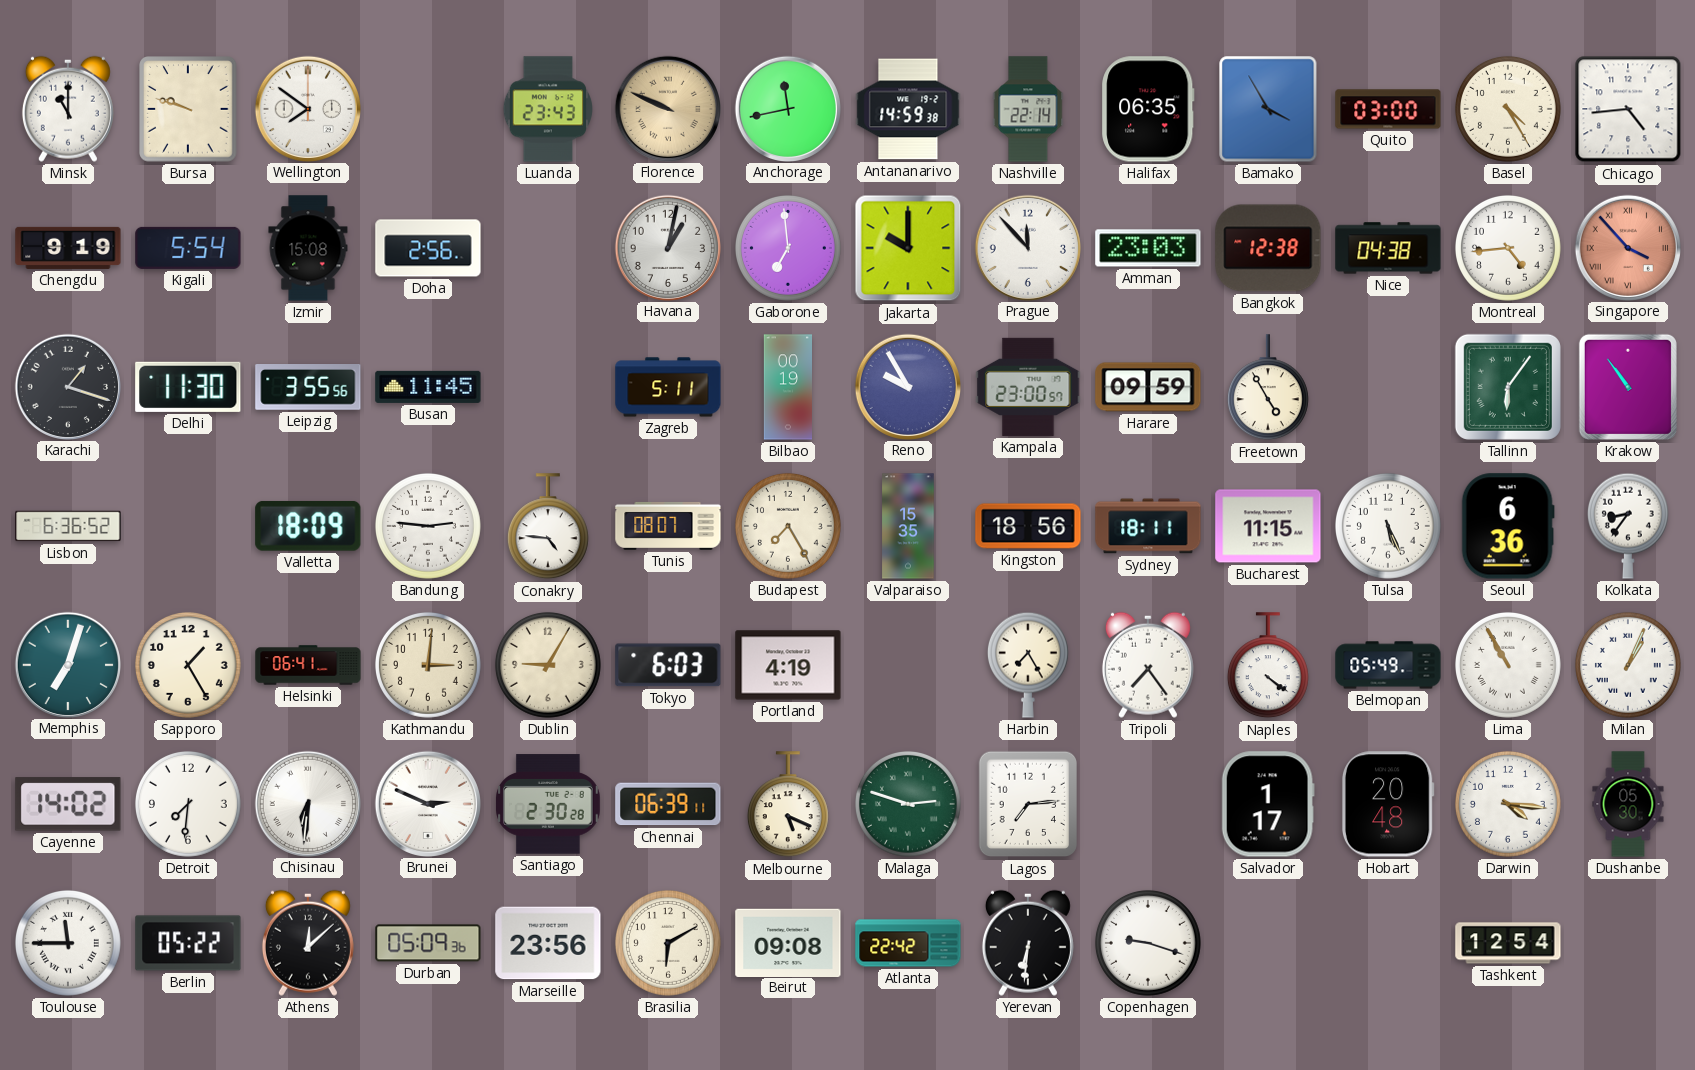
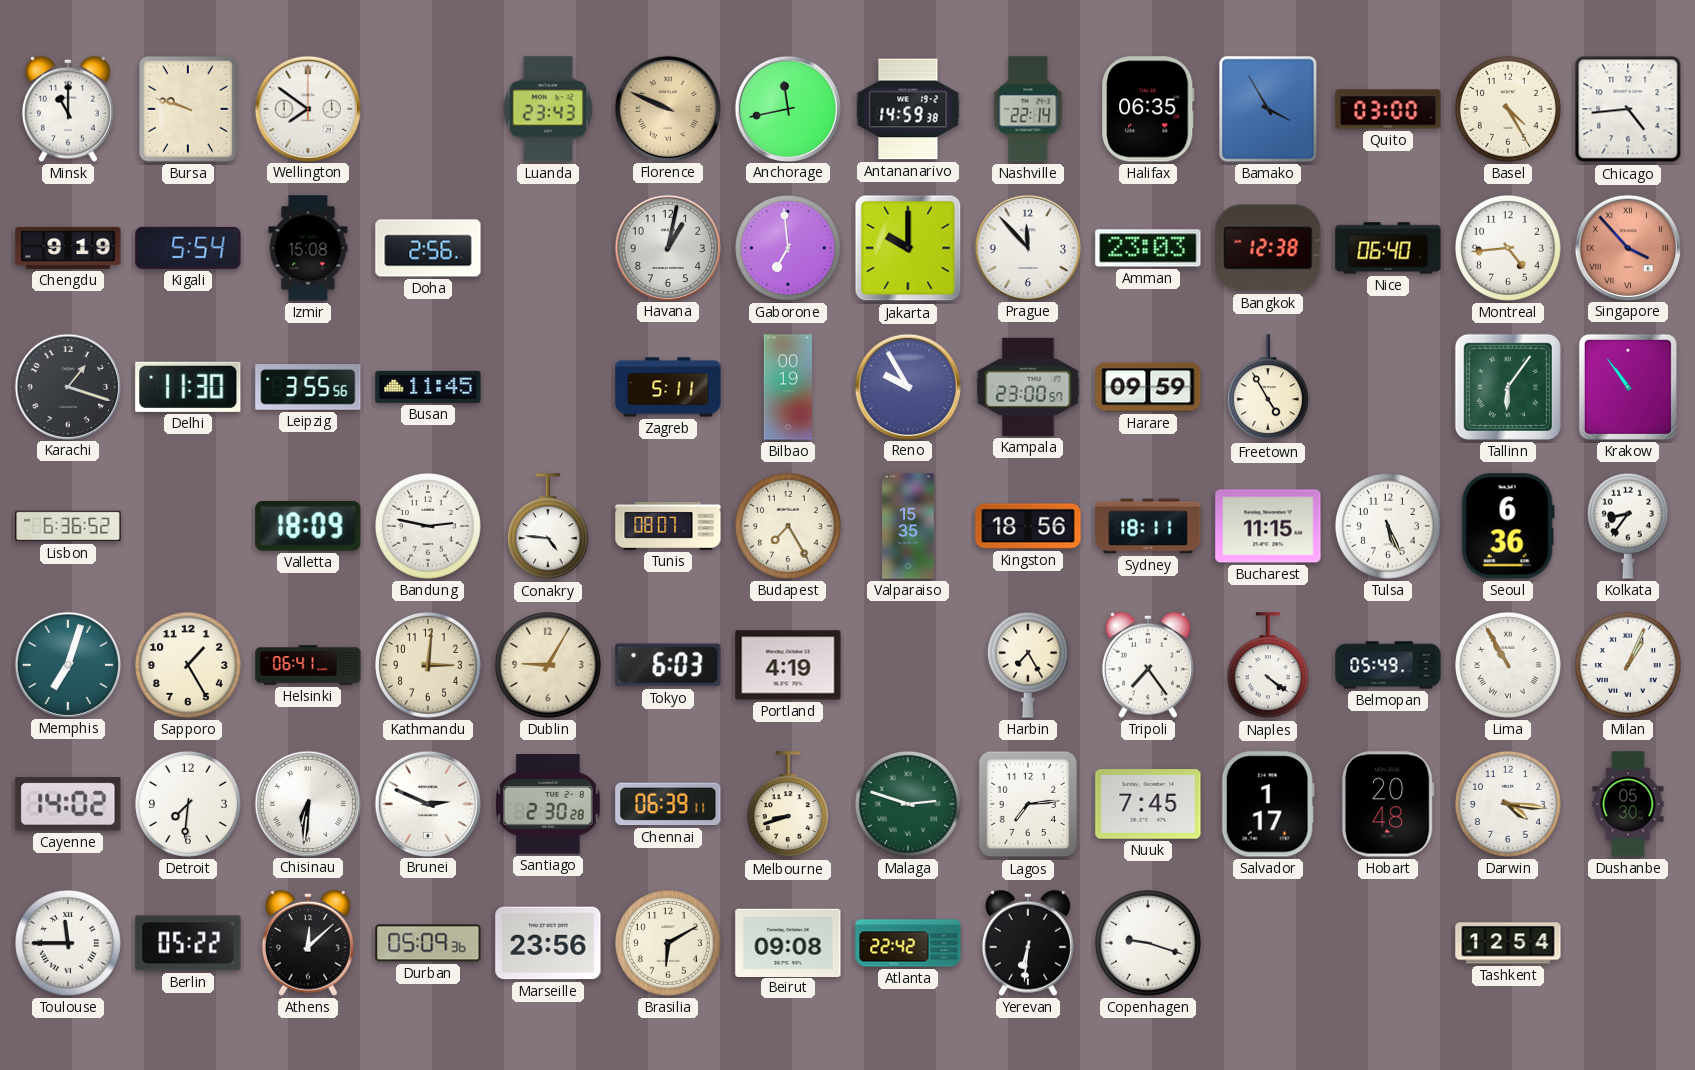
Nice: 04:38 -> 06:40
Bandung: 2:46 -> 2:47
Melbourne: 5:19 -> 8:42
Nuuk: none -> 7:45
